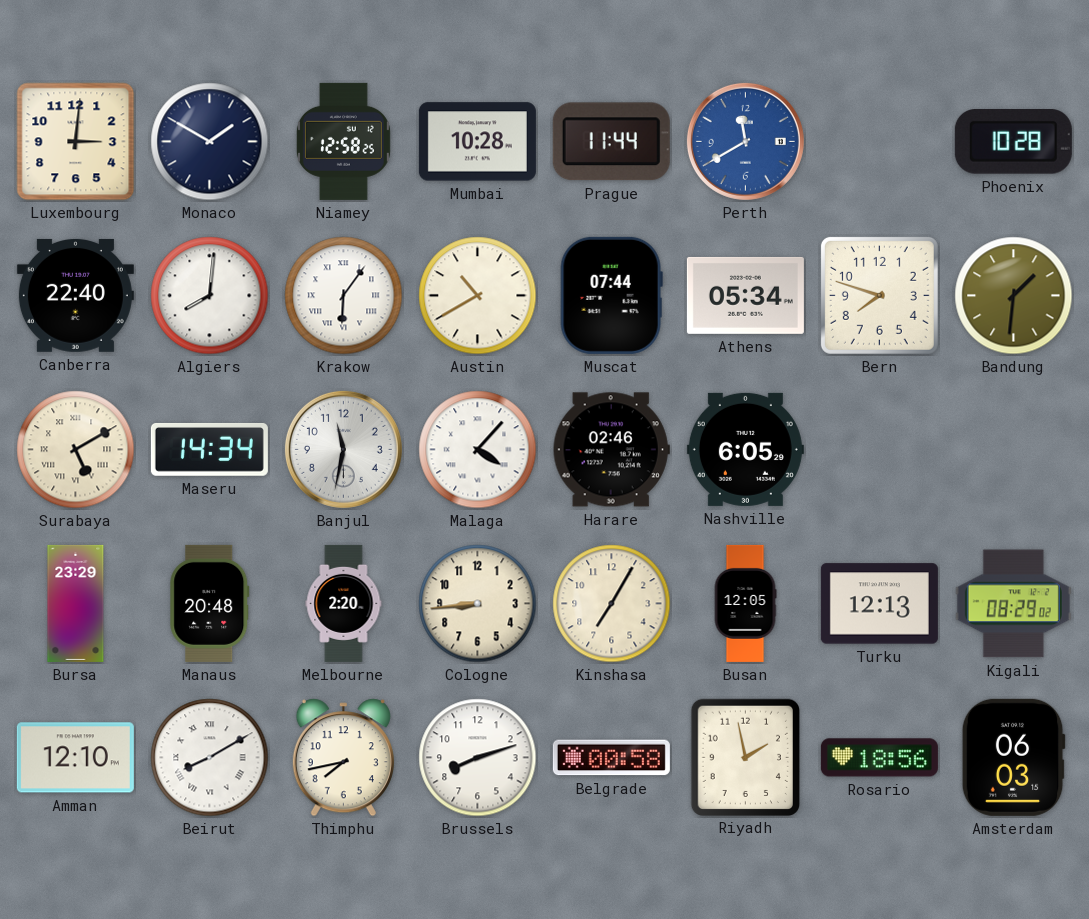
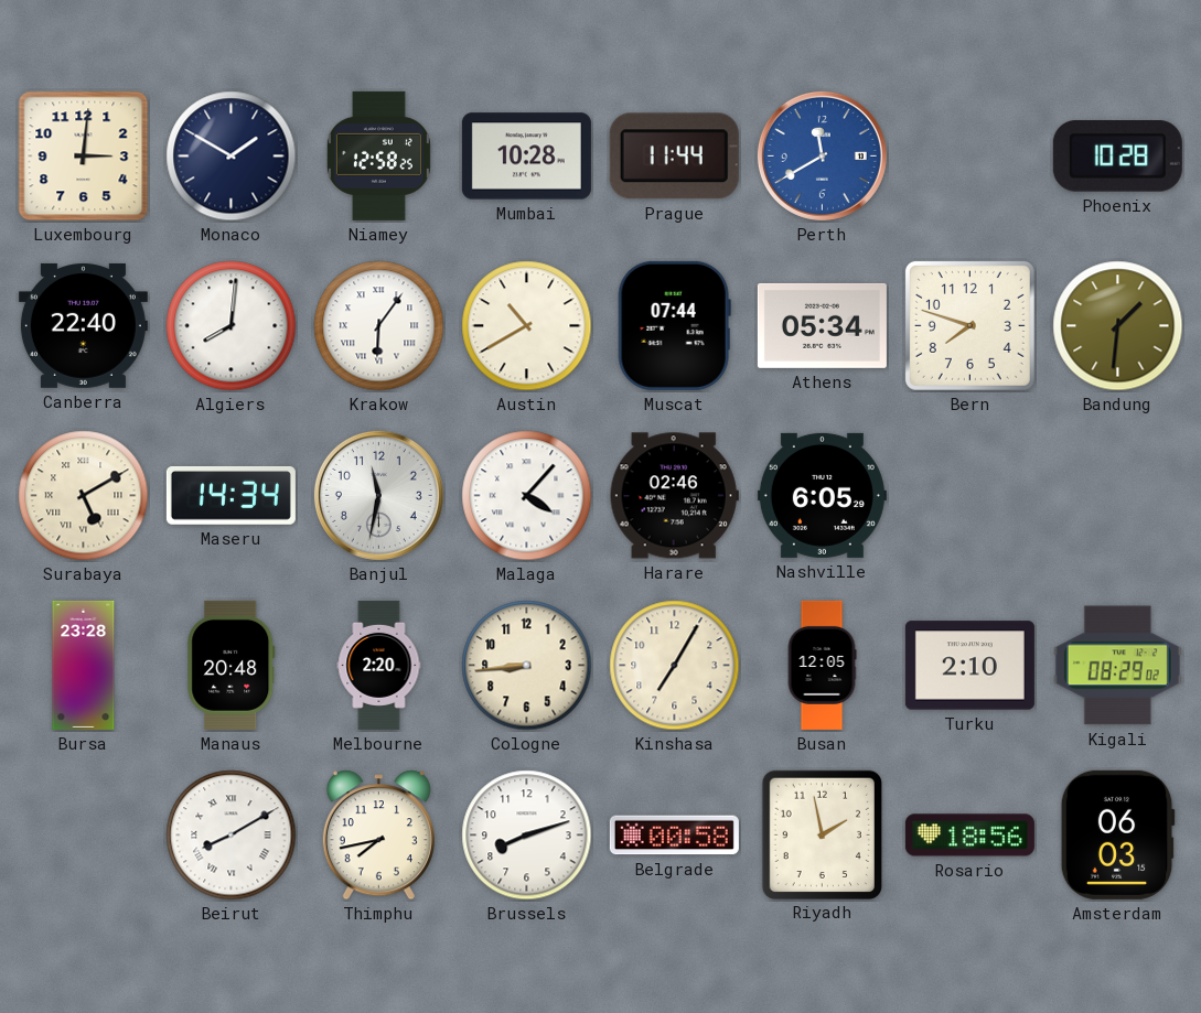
Bursa: 23:29 -> 23:28
Turku: 12:13 -> 2:10
Amman: 12:10 -> none
